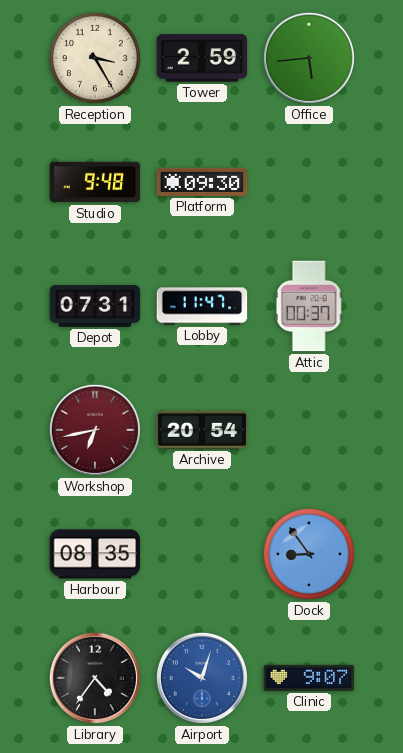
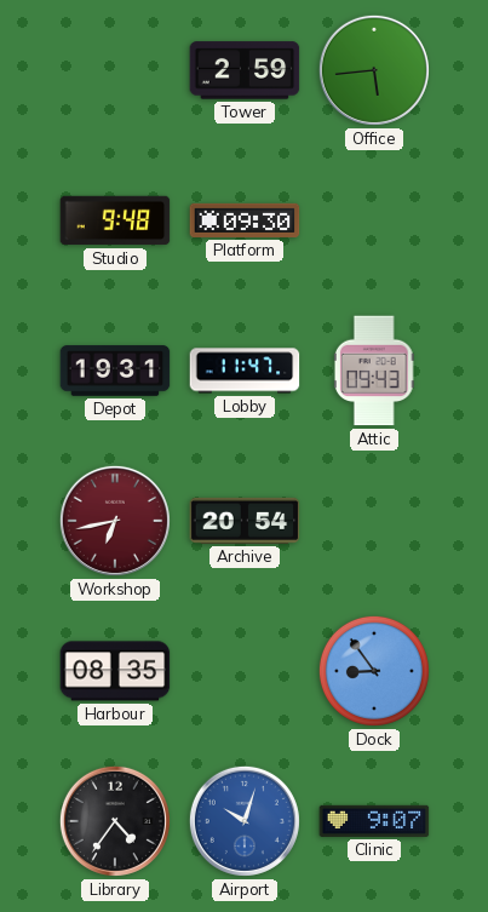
Reception: 3:25 -> none
Depot: 07:31 -> 19:31
Attic: 00:37 -> 09:43
